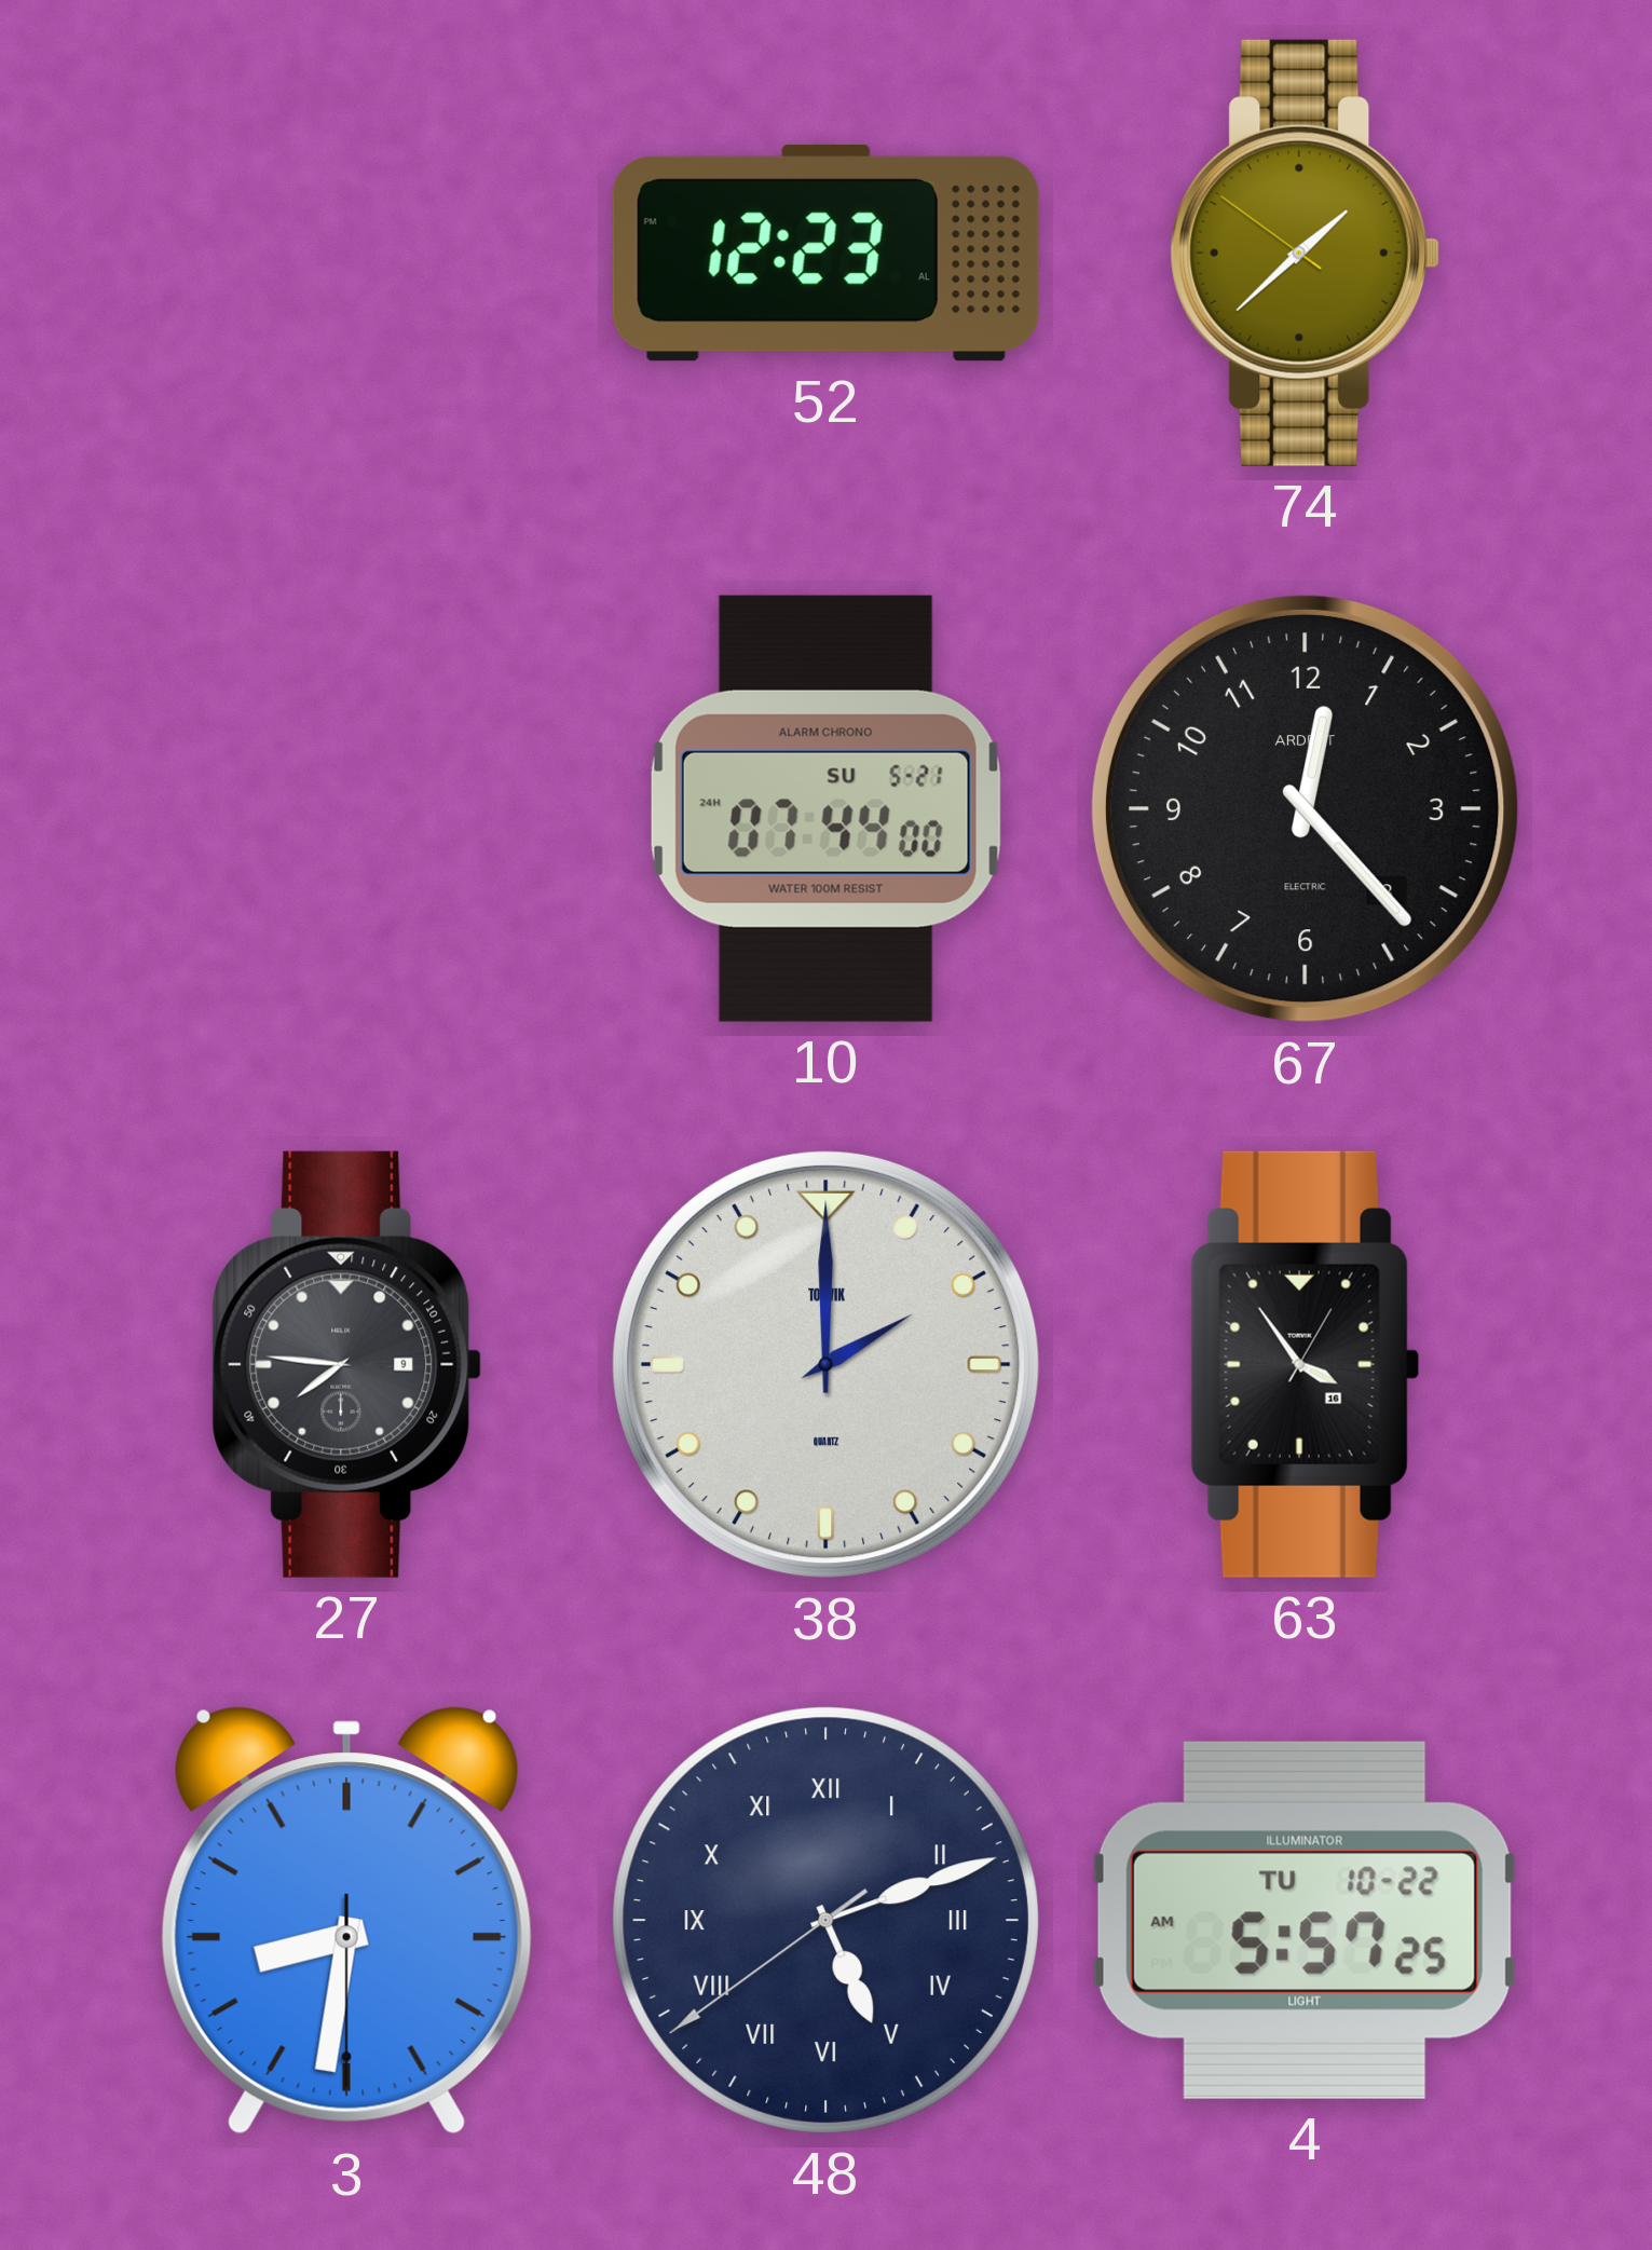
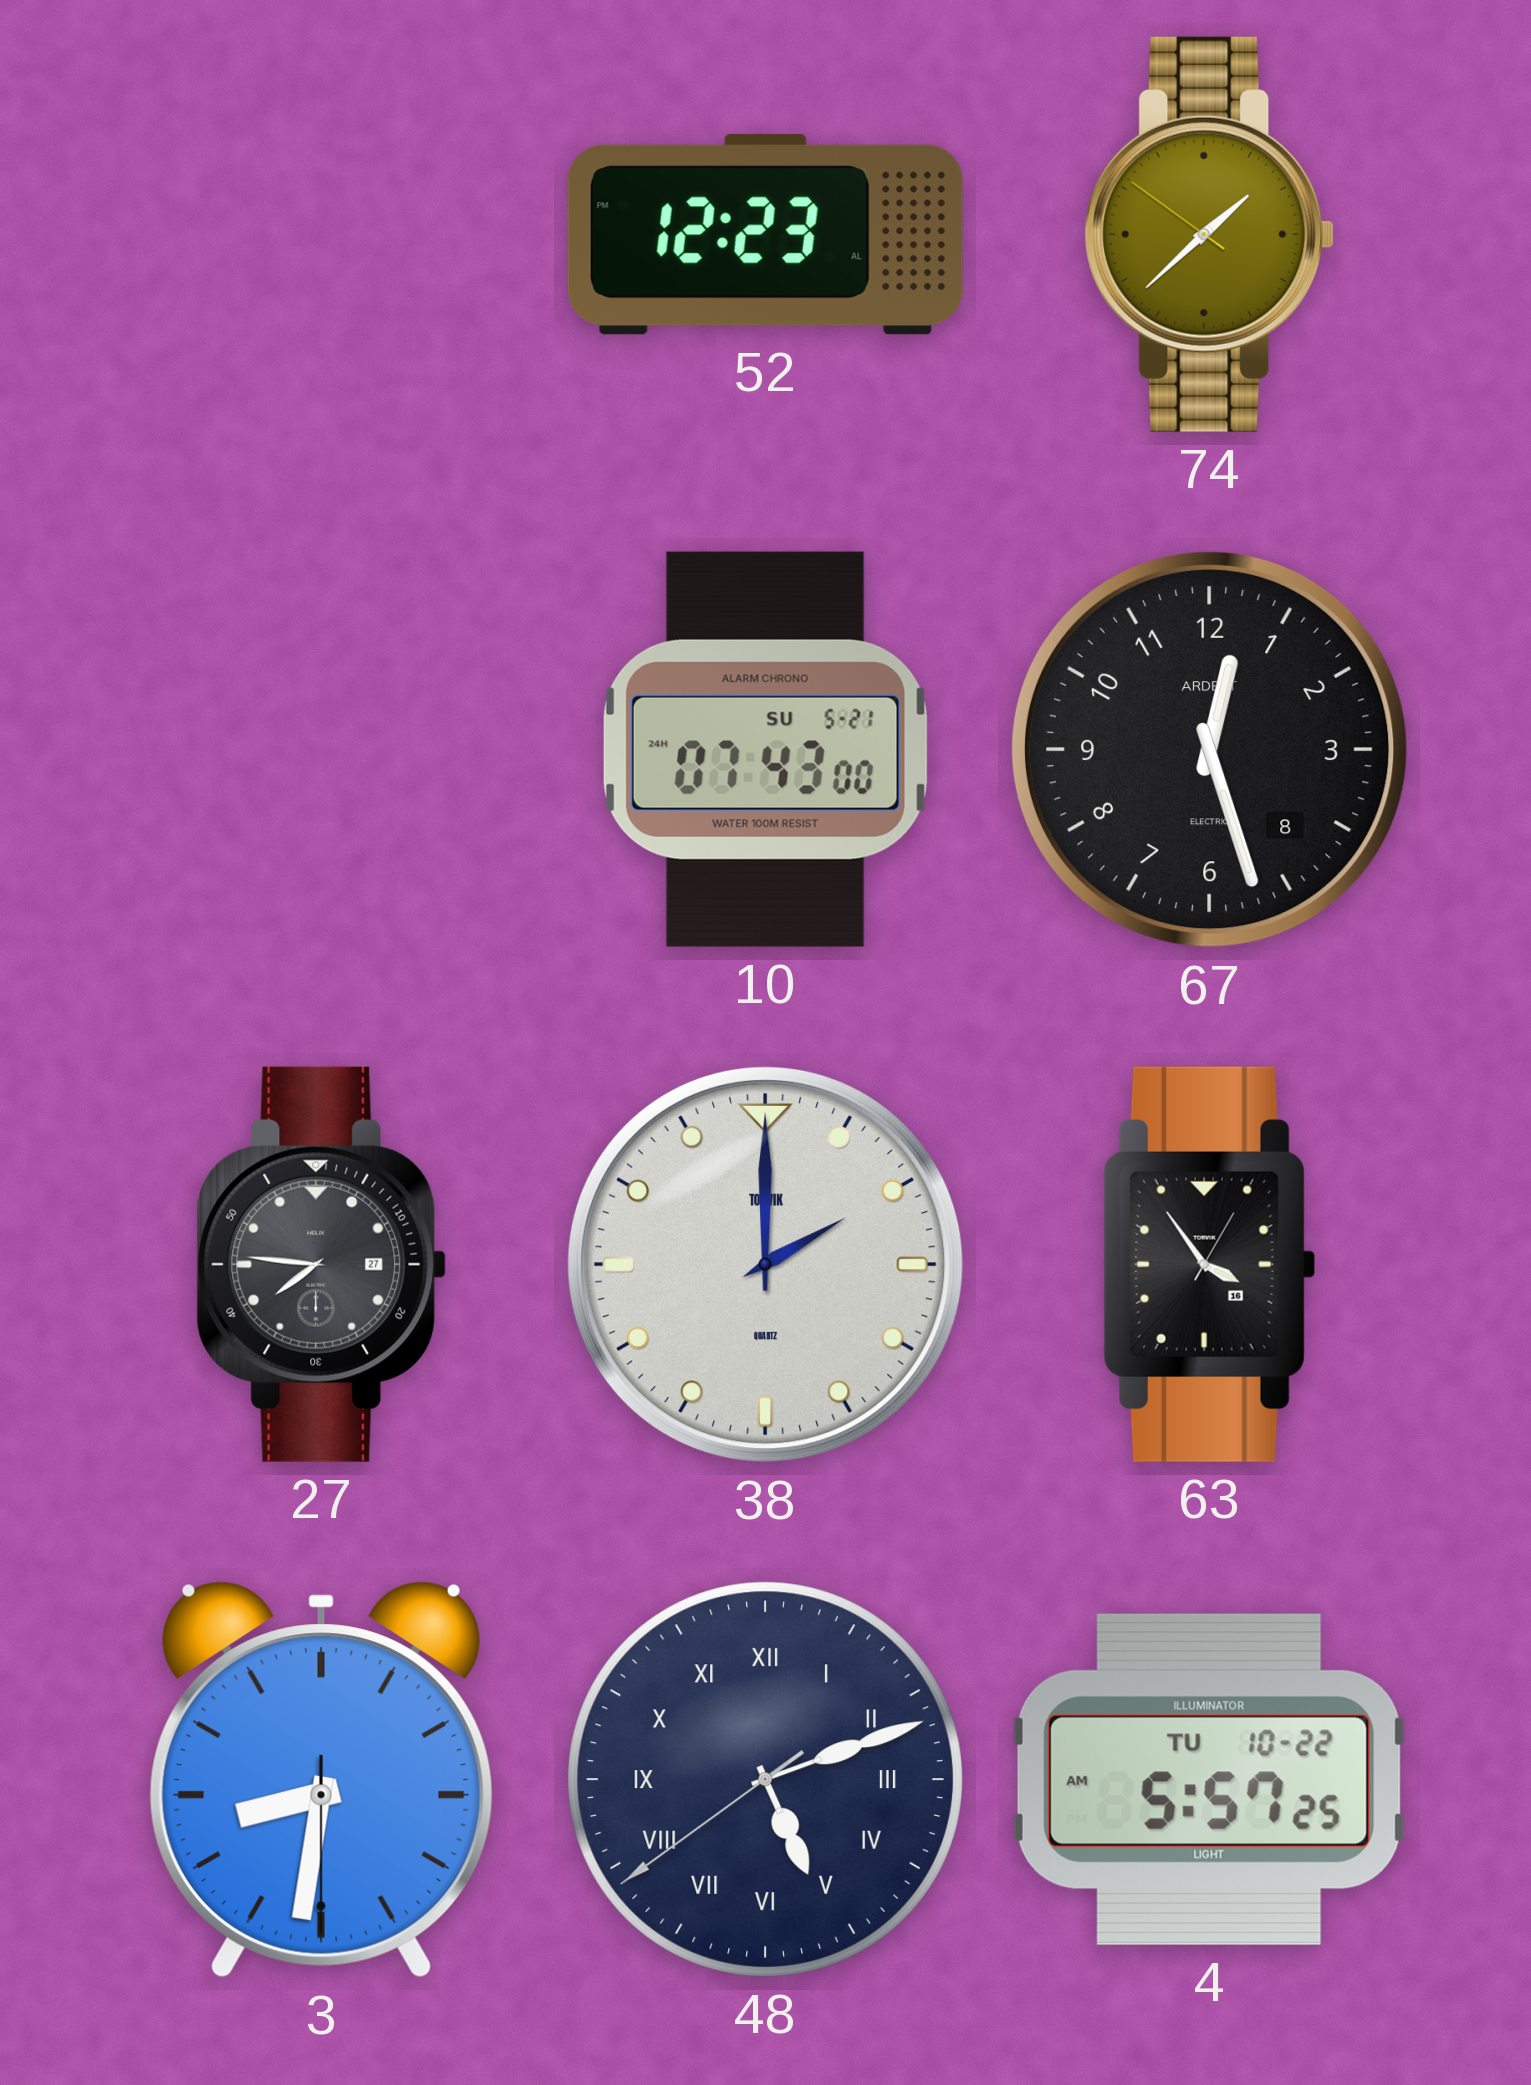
10: 07:44 -> 07:43
67: 12:23 -> 12:27
27 date: 9 -> 27
